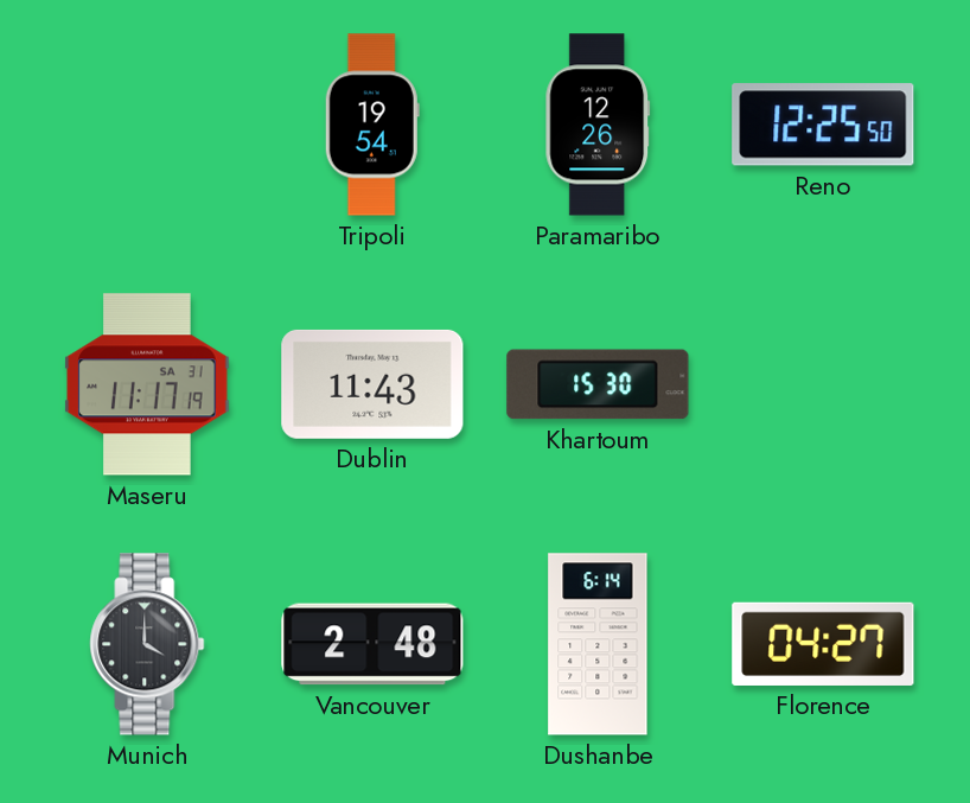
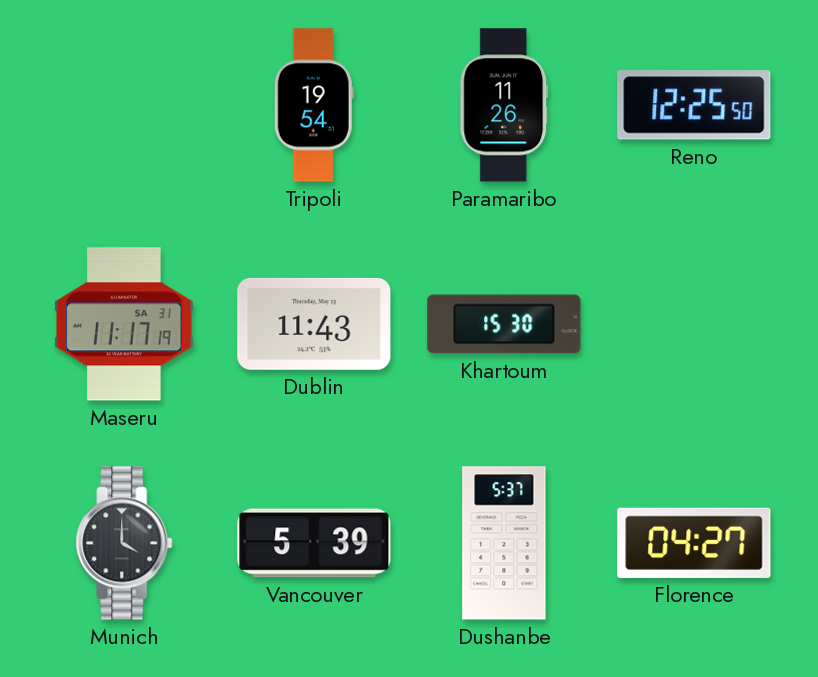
Paramaribo: 12:26 -> 11:26
Vancouver: 2:48 -> 5:39
Dushanbe: 6:14 -> 5:37
